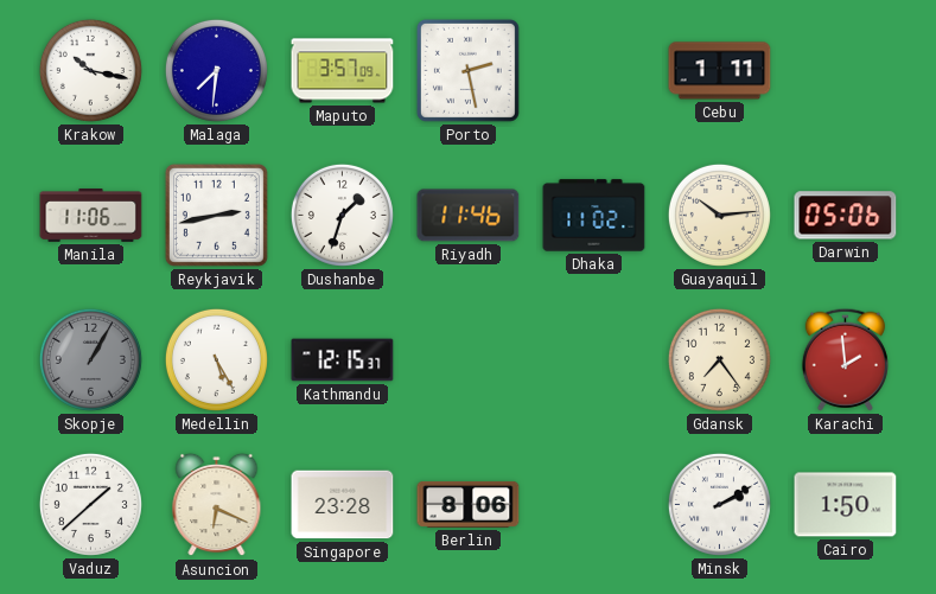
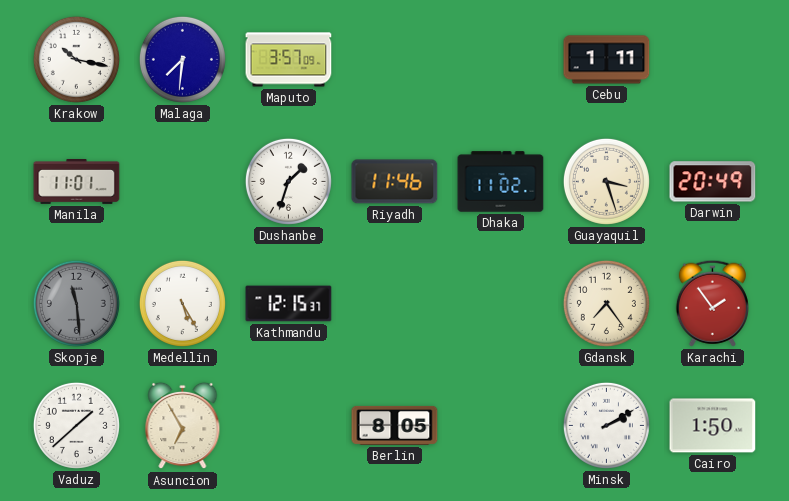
Porto: 2:28 -> none
Manila: 11:06 -> 11:01
Reykjavik: 2:43 -> none
Guayaquil: 10:14 -> 3:27
Darwin: 05:06 -> 20:49
Skopje: 1:05 -> 11:29
Karachi: 1:59 -> 1:54
Asuncion: 6:19 -> 6:55
Singapore: 23:28 -> none
Berlin: 8:06 -> 8:05
